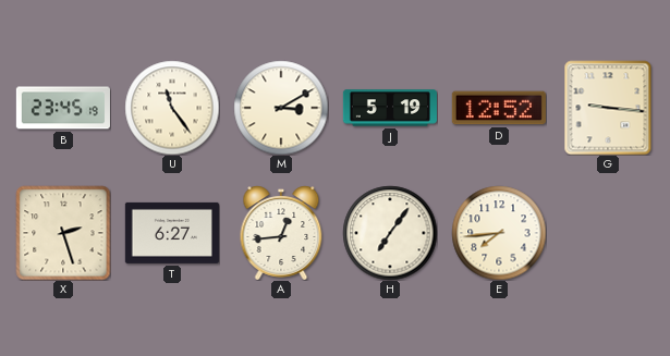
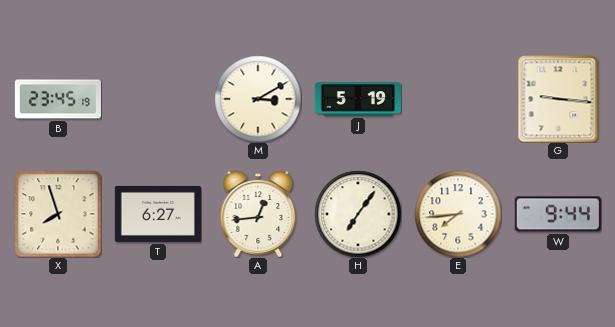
U: 11:24 -> none
D: 12:52 -> none
X: 2:27 -> 7:57
W: none -> 9:44
